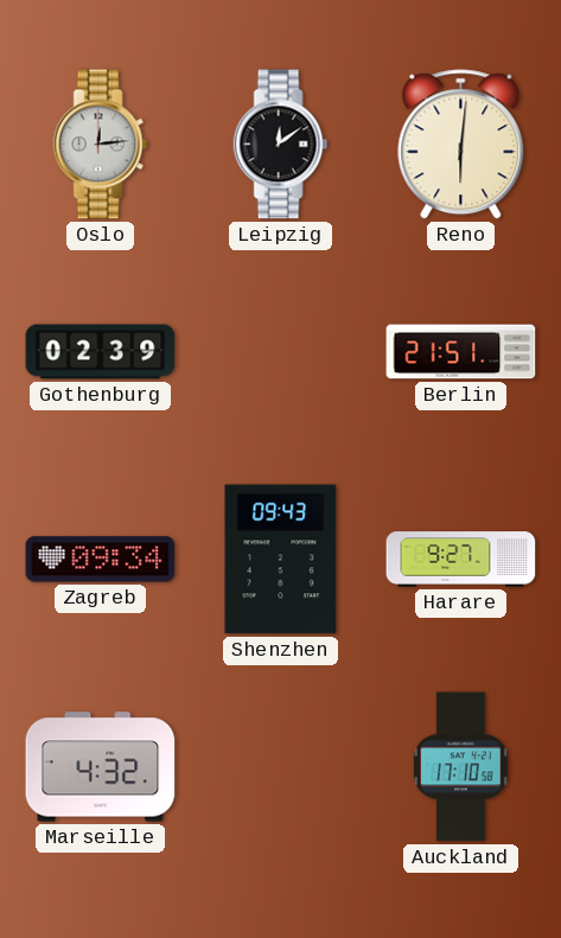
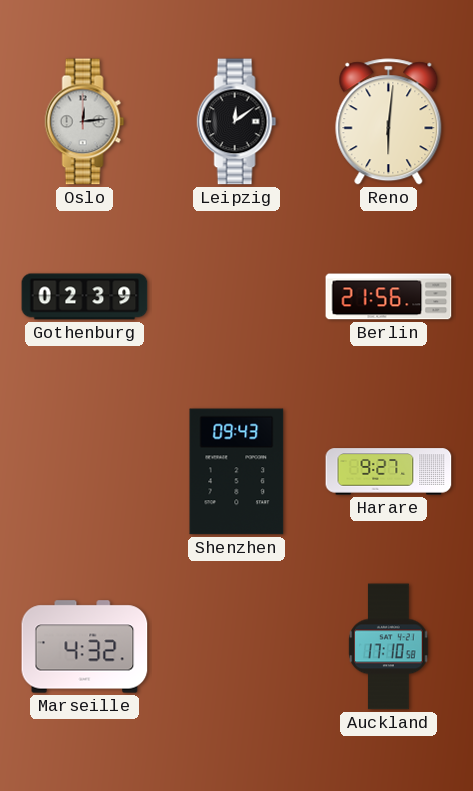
Berlin: 21:51 -> 21:56
Zagreb: 09:34 -> none
